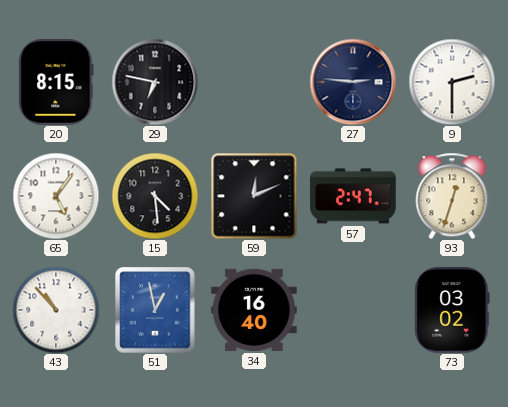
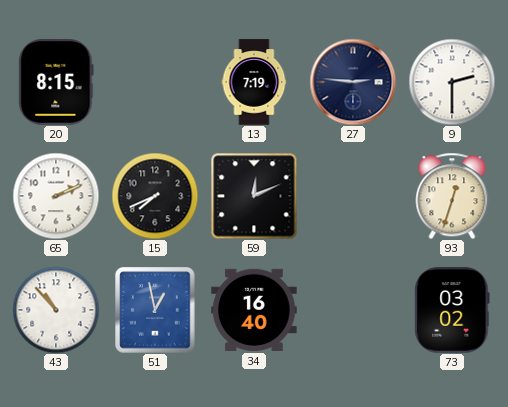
29: 6:47 -> none
13: none -> 7:19
65: 5:06 -> 2:11
15: 4:29 -> 7:41
57: 2:47 -> none
